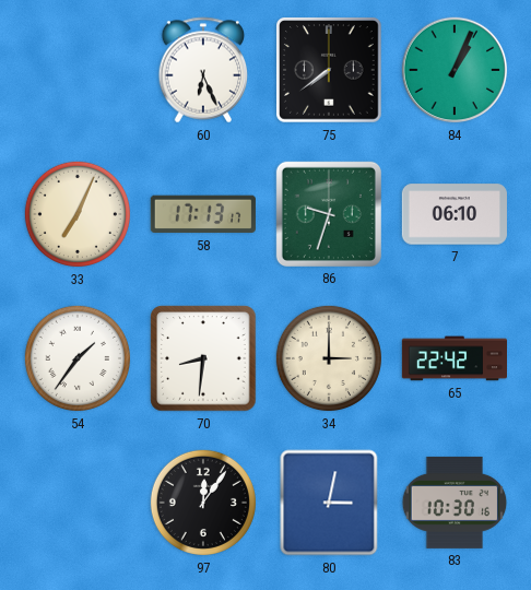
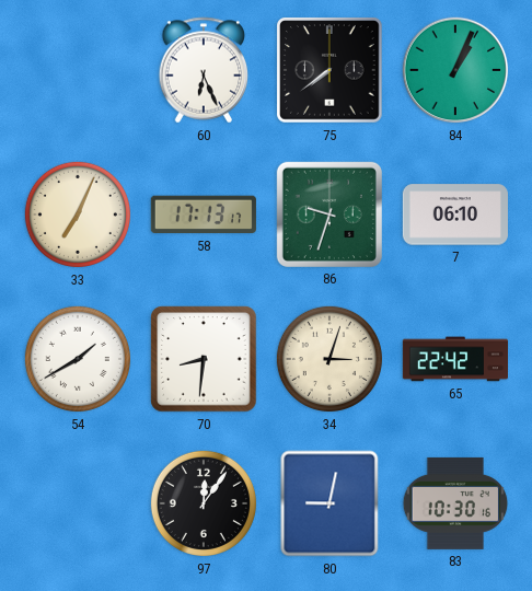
54: 1:36 -> 1:40
34: 3:00 -> 3:03
80: 3:02 -> 9:02
